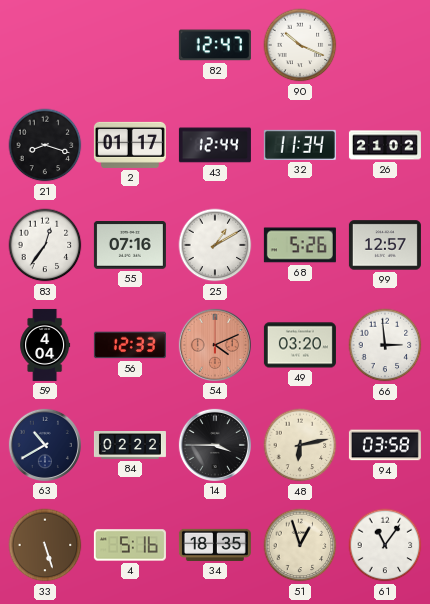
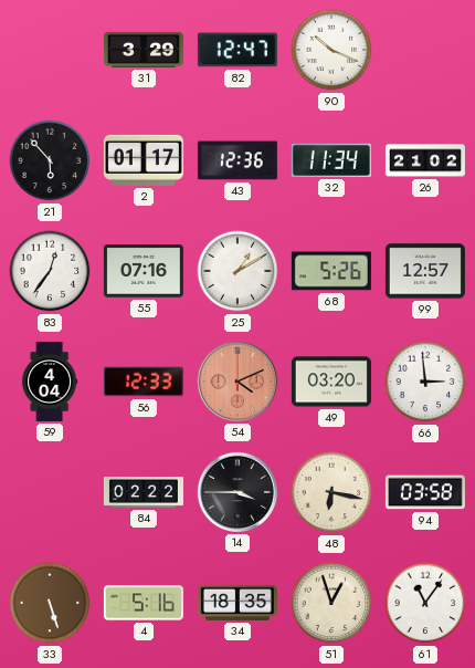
31: none -> 3:29
21: 8:18 -> 5:53
43: 12:44 -> 12:36
63: 10:40 -> none
48: 6:13 -> 6:17
